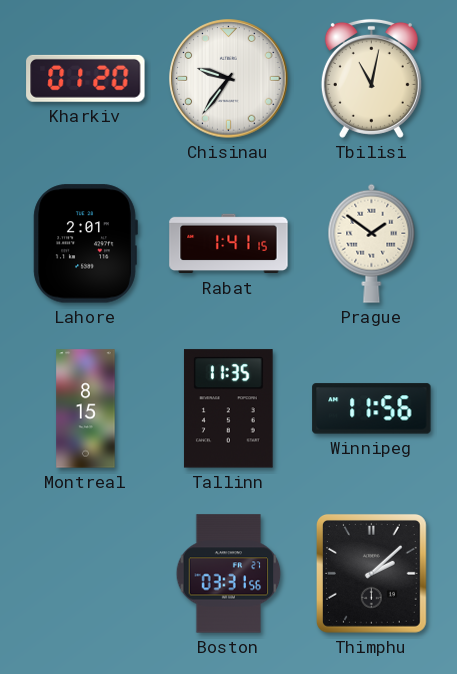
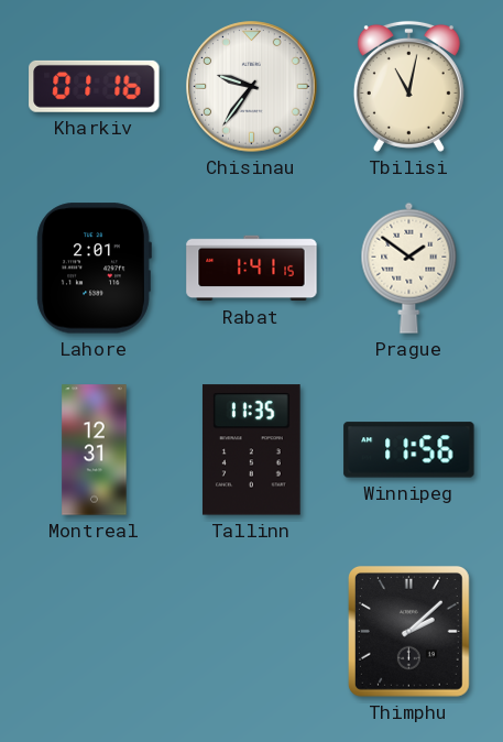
Kharkiv: 01:20 -> 01:16
Montreal: 8:15 -> 12:31
Boston: 03:31 -> none
